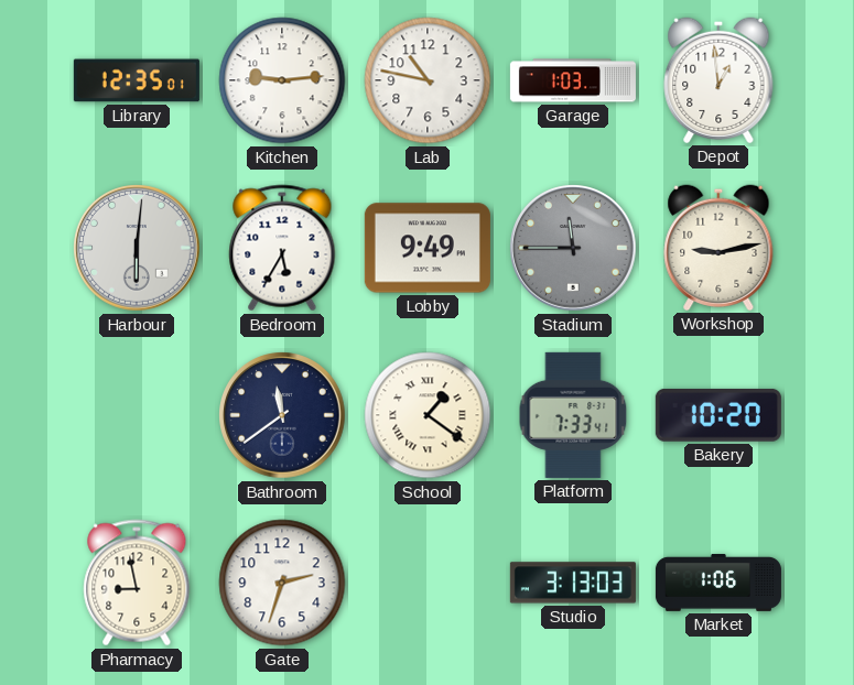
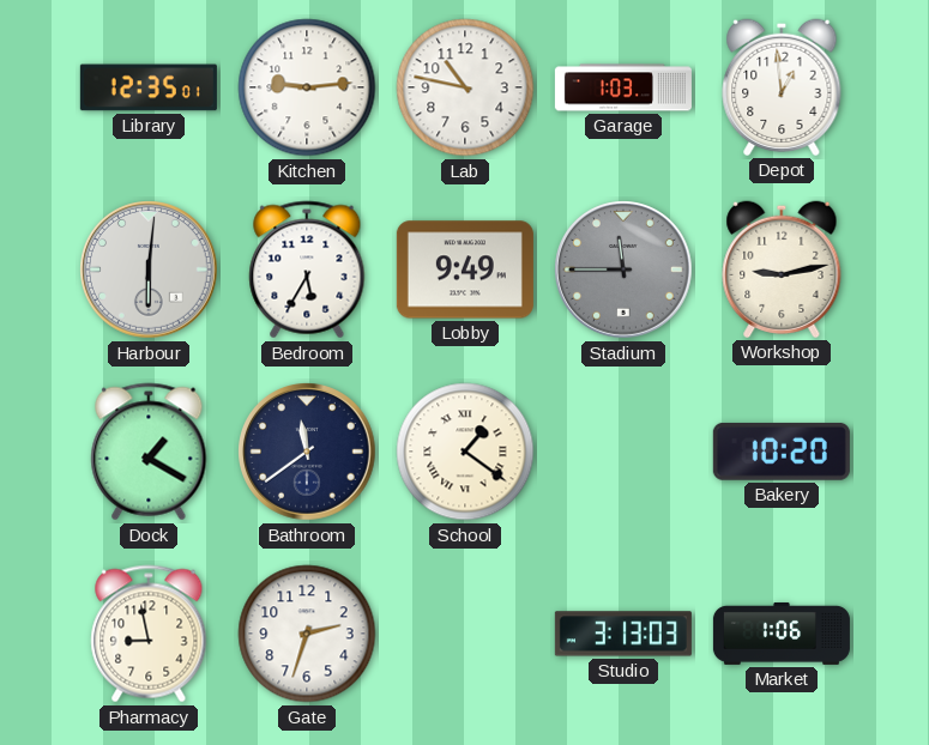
Dock: none -> 1:20
Platform: 7:33 -> none
